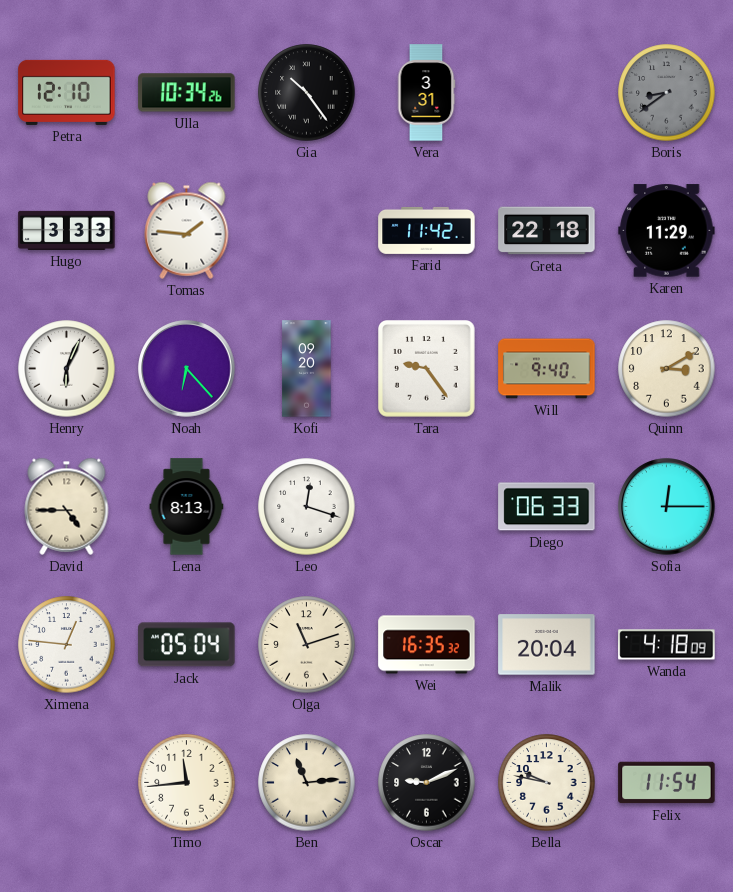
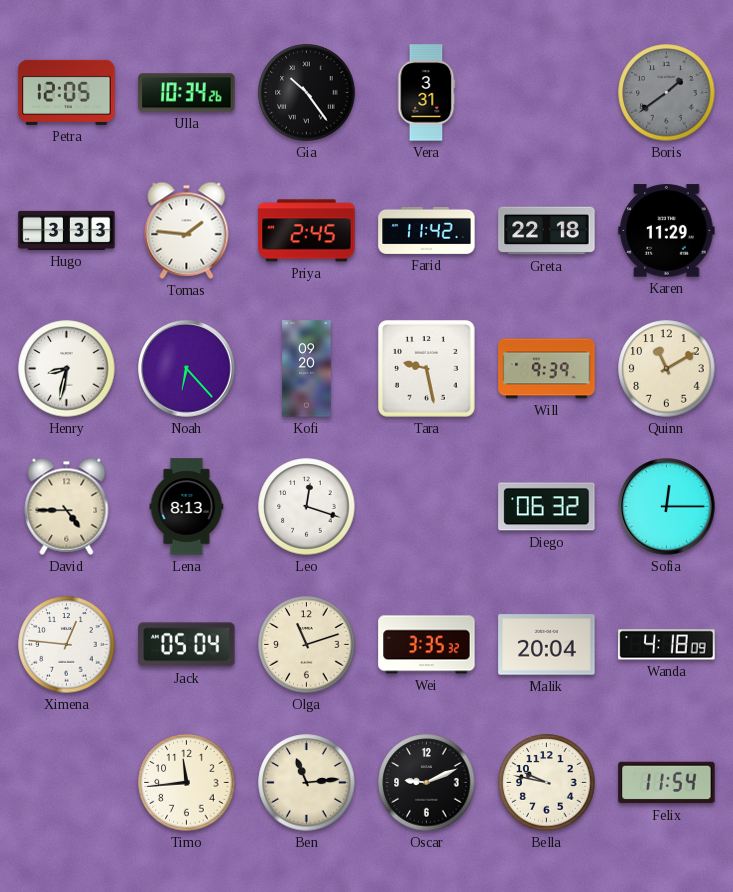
Petra: 12:10 -> 12:05
Boris: 8:39 -> 1:39
Priya: none -> 2:45
Henry: 6:04 -> 8:32
Tara: 9:24 -> 9:28
Will: 9:40 -> 9:39
Quinn: 3:10 -> 11:10
Diego: 06:33 -> 06:32
Wei: 16:35 -> 3:35
